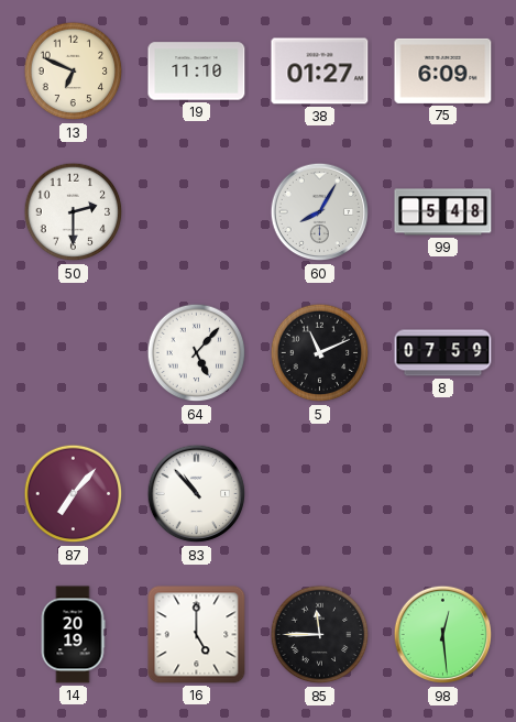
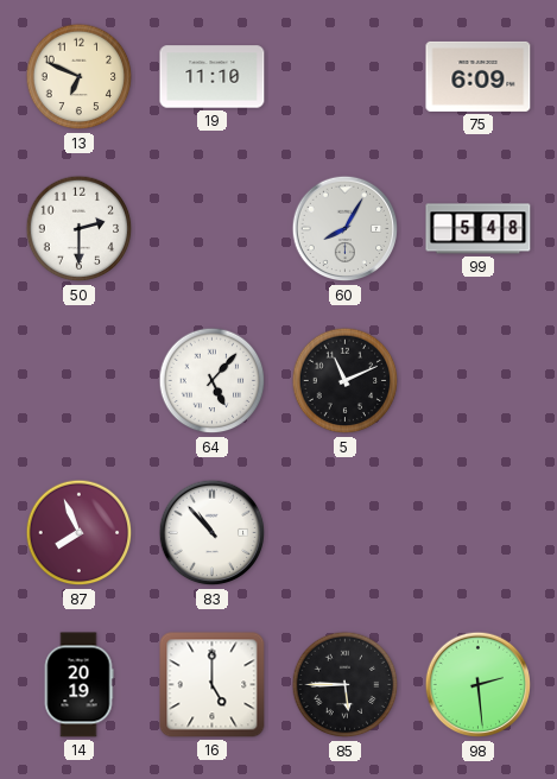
38: 01:27 -> none
8: 07:59 -> none
87: 7:07 -> 7:56
85: 11:45 -> 5:45
98: 12:29 -> 2:29
